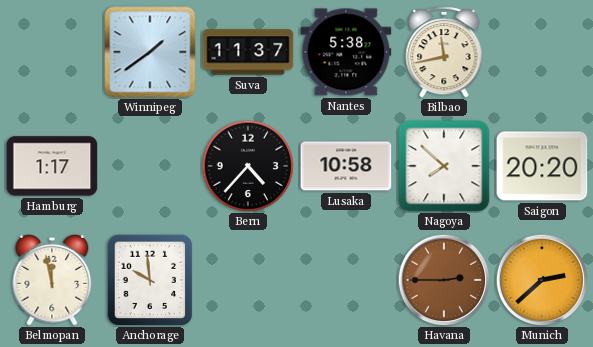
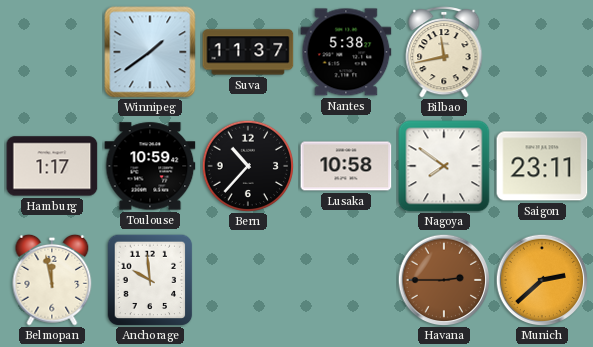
Toulouse: none -> 10:59
Bern: 4:37 -> 10:37
Nagoya: 7:52 -> 7:51
Saigon: 20:20 -> 23:11
